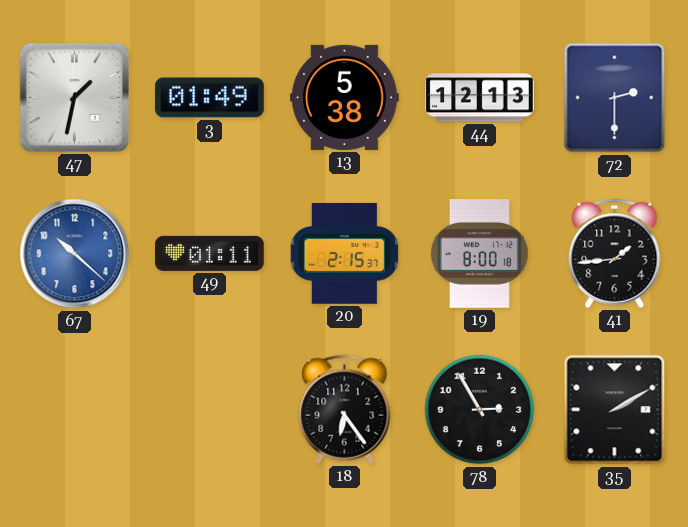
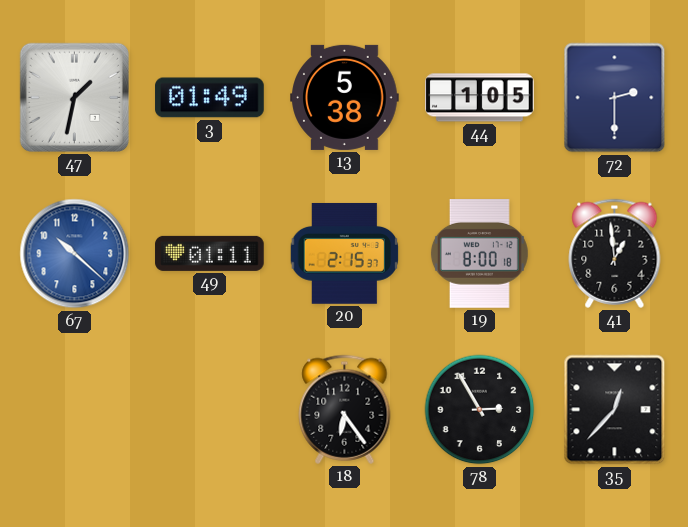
44: 12:13 -> 1:05
41: 1:44 -> 12:59
35: 2:10 -> 12:37
